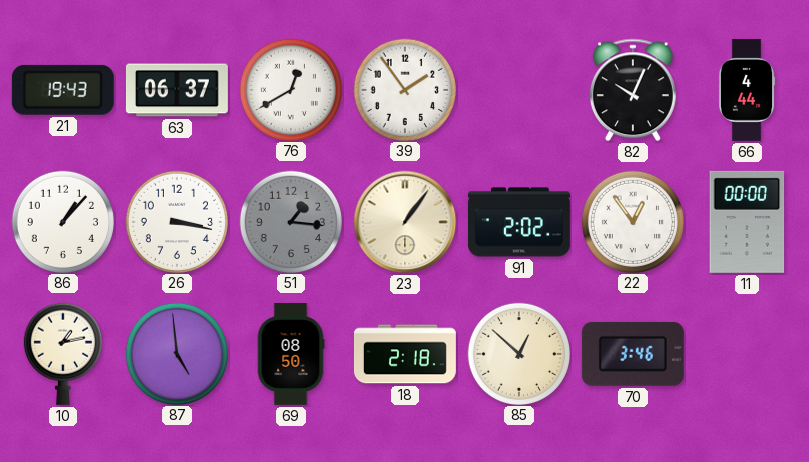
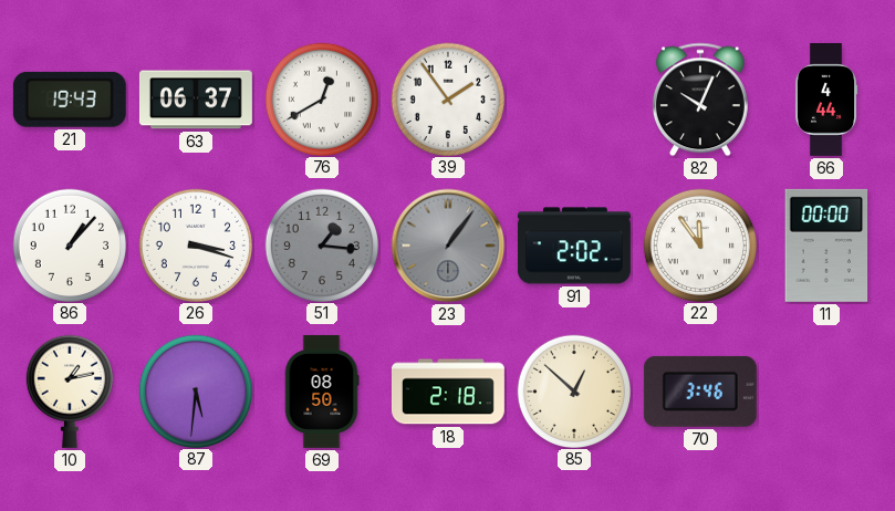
26: 3:17 -> 3:18
23 dial: cream -> grey
22: 12:54 -> 11:54
87: 4:59 -> 5:31
